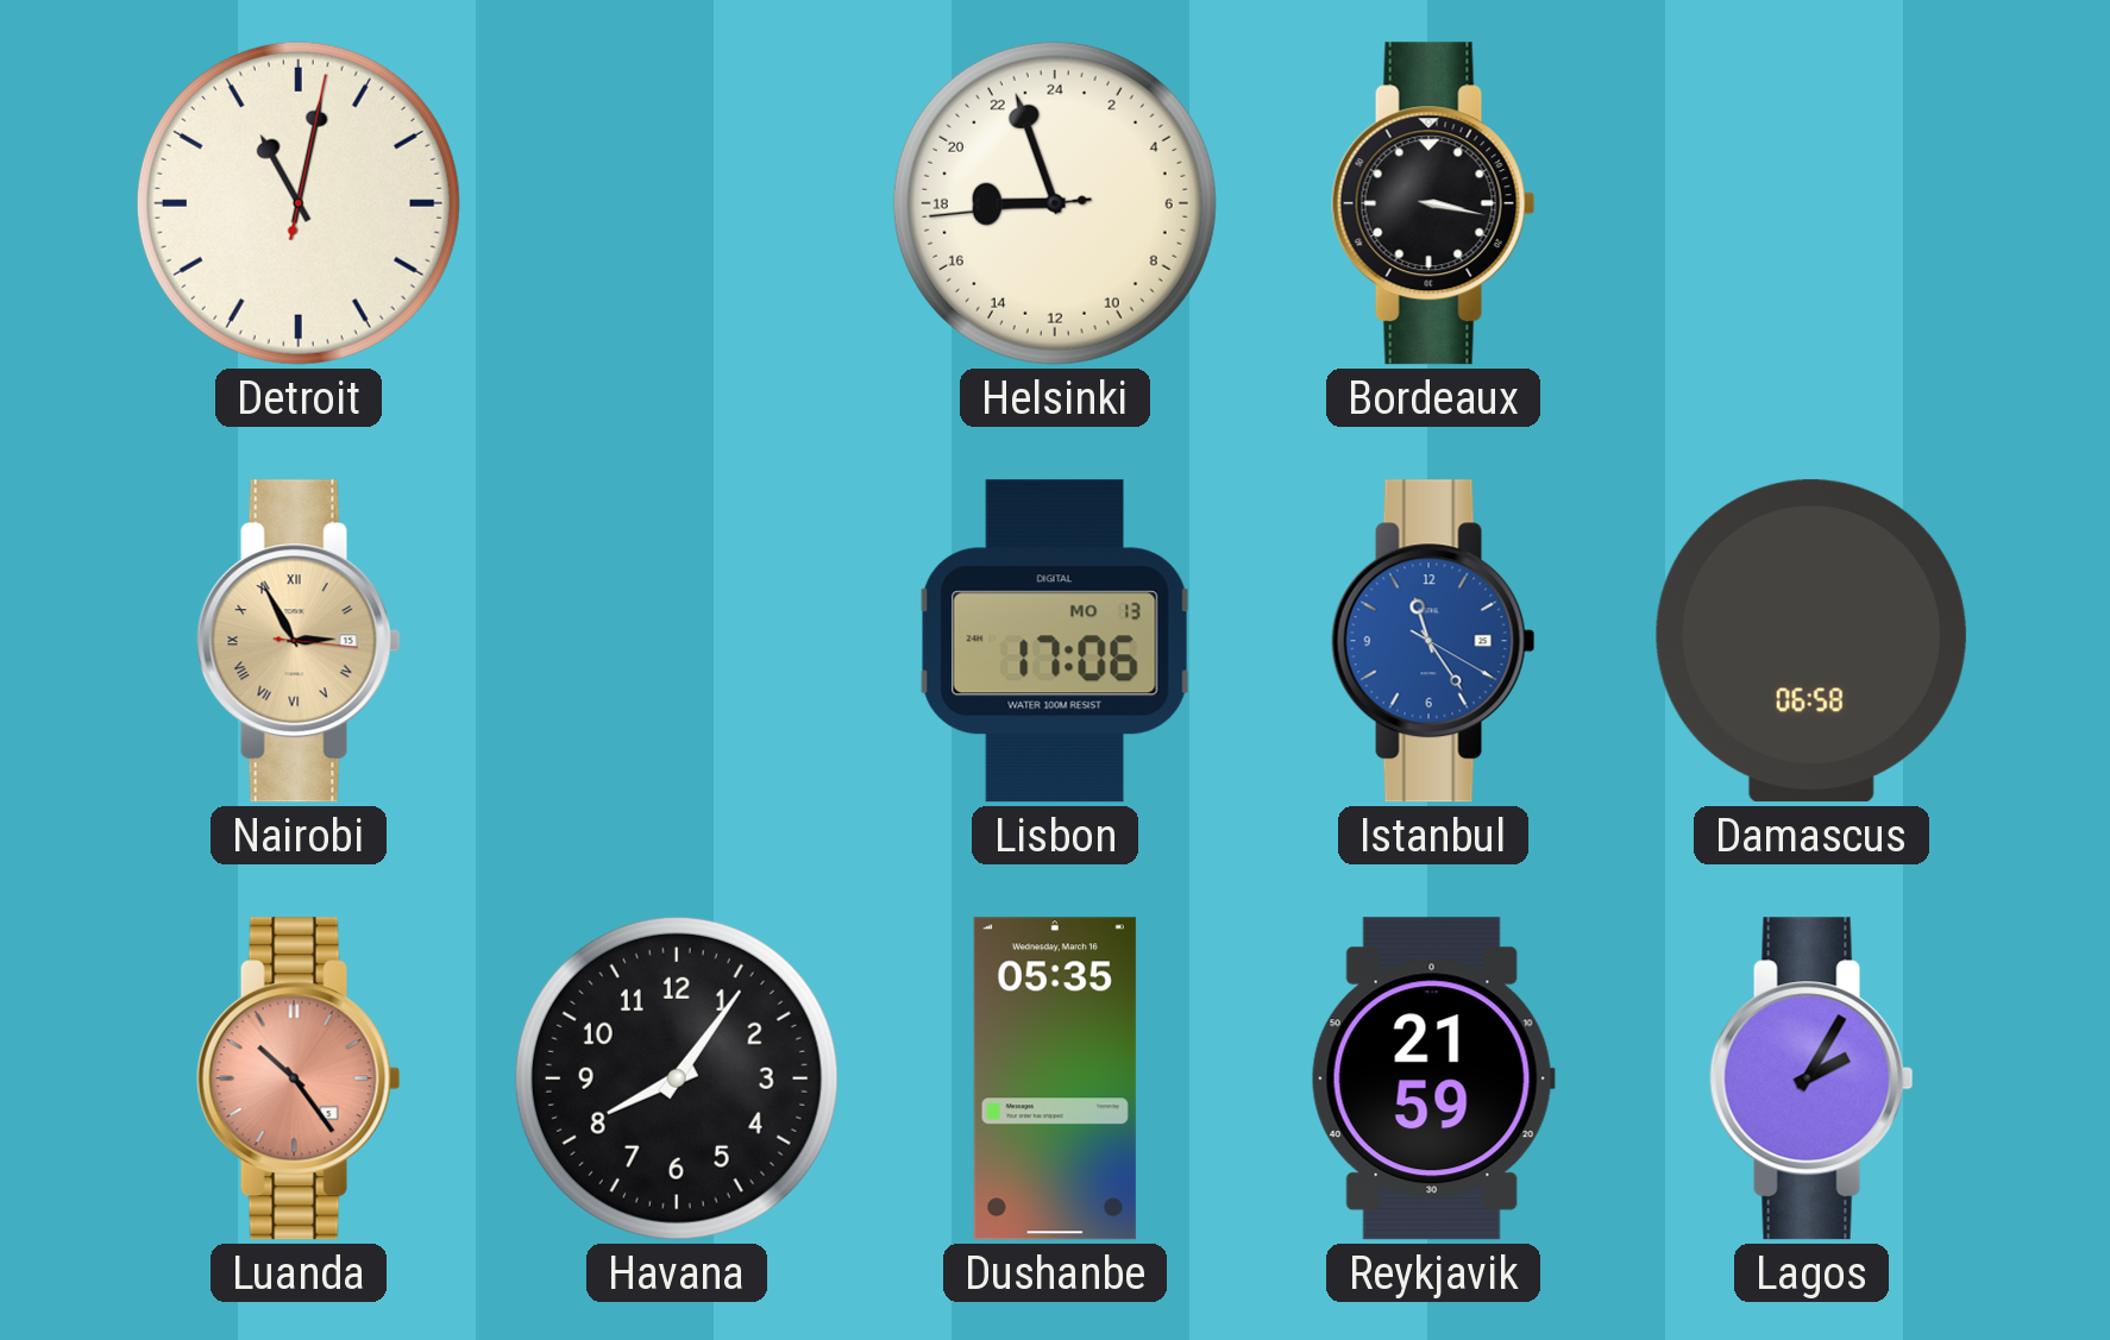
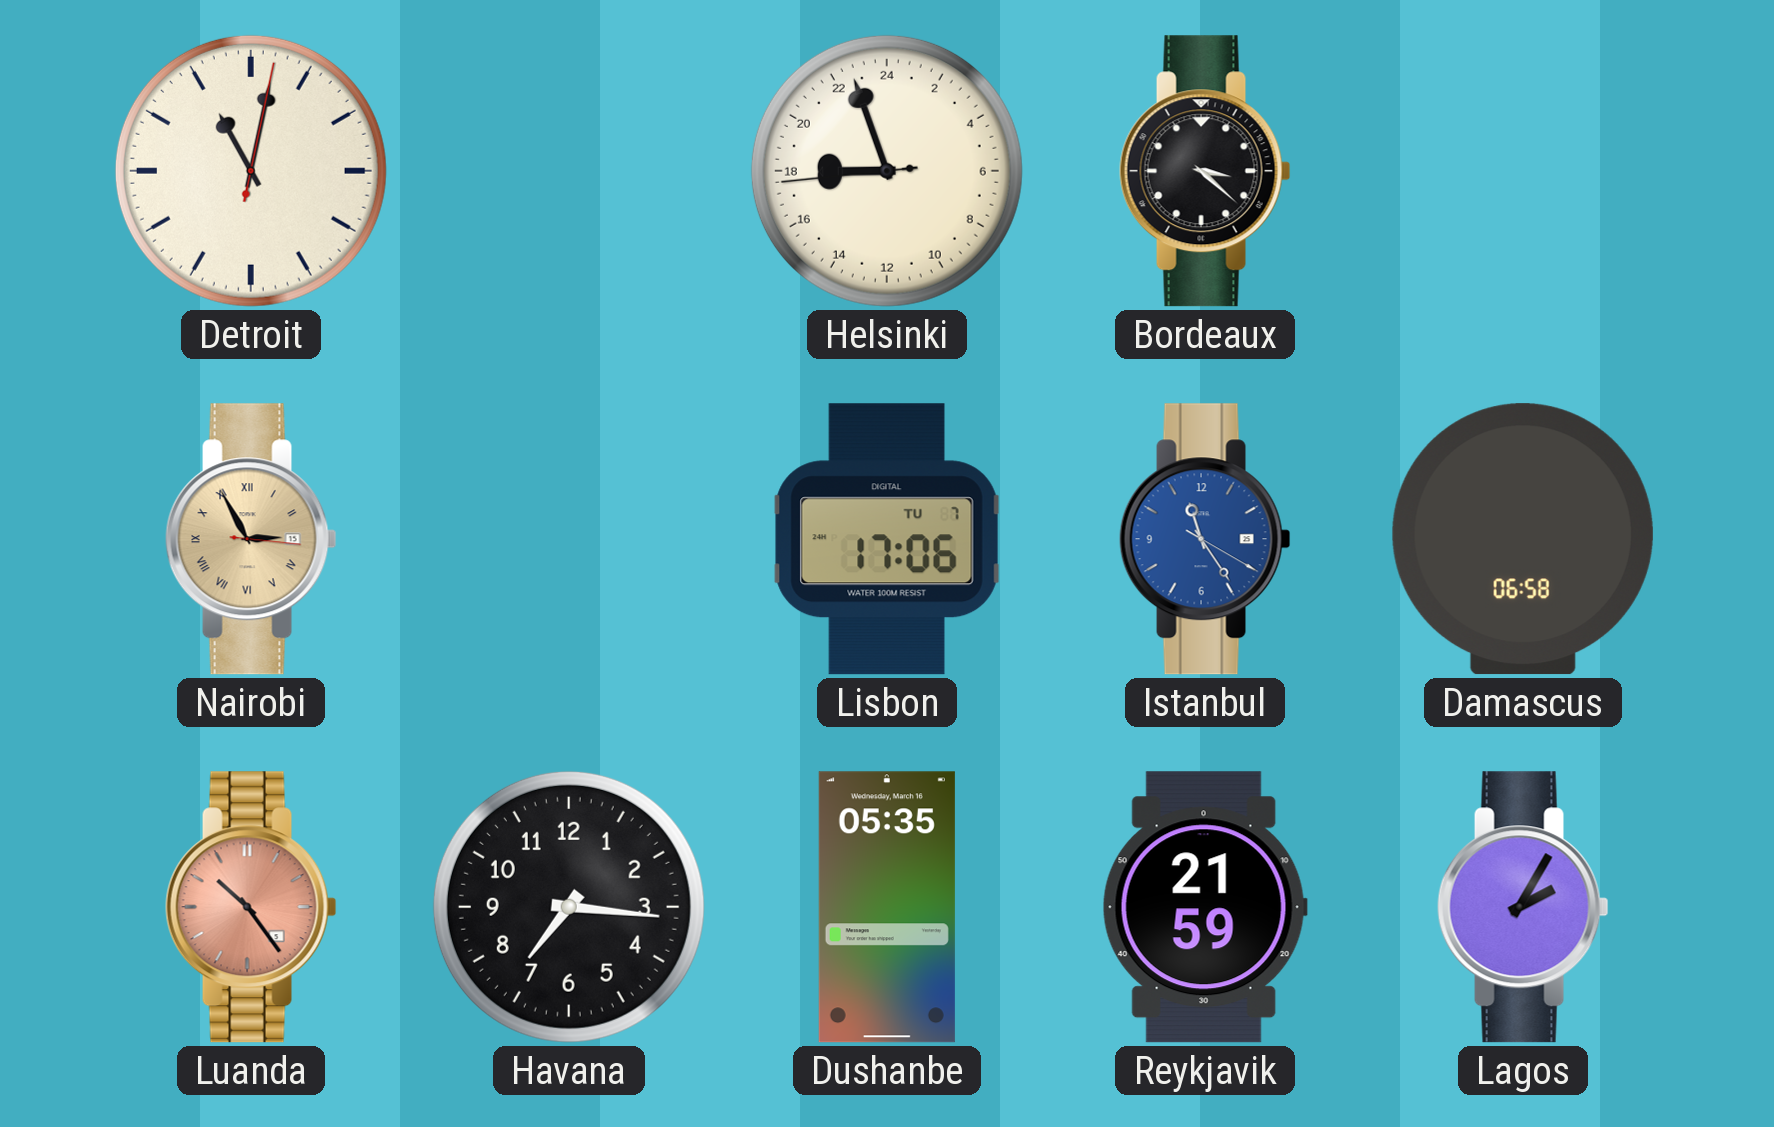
Bordeaux: 3:17 -> 3:22
Lisbon date: MO 13 -> TU 7
Havana: 8:06 -> 7:16
